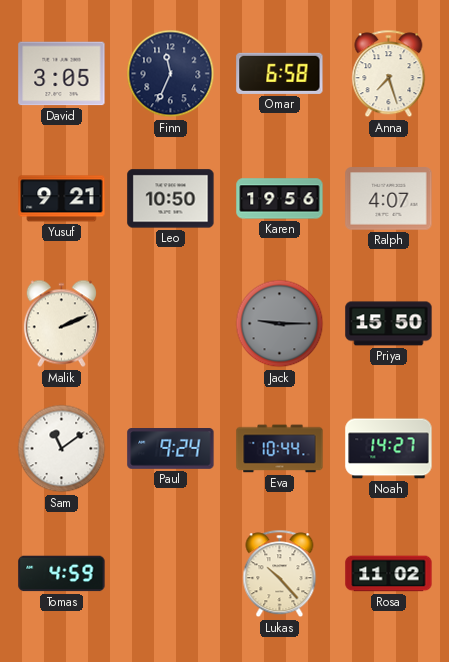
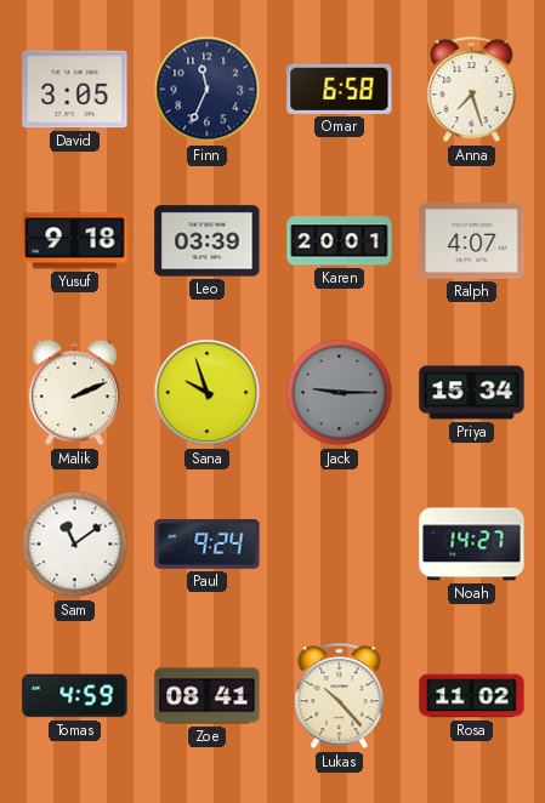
Yusuf: 9:21 -> 9:18
Leo: 10:50 -> 03:39
Karen: 19:56 -> 20:01
Sana: none -> 9:57
Priya: 15:50 -> 15:34
Eva: 10:44 -> none
Zoe: none -> 08:41
